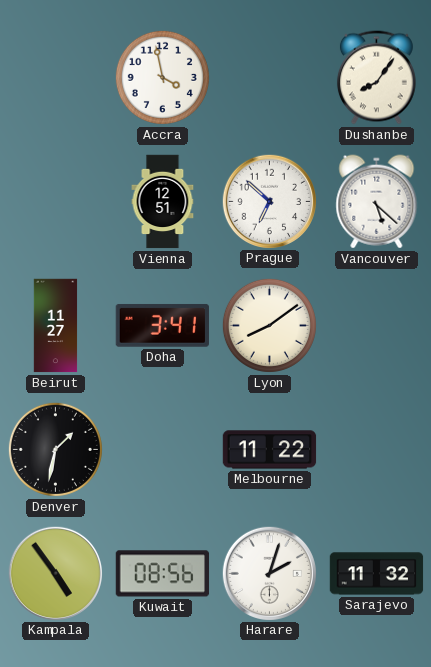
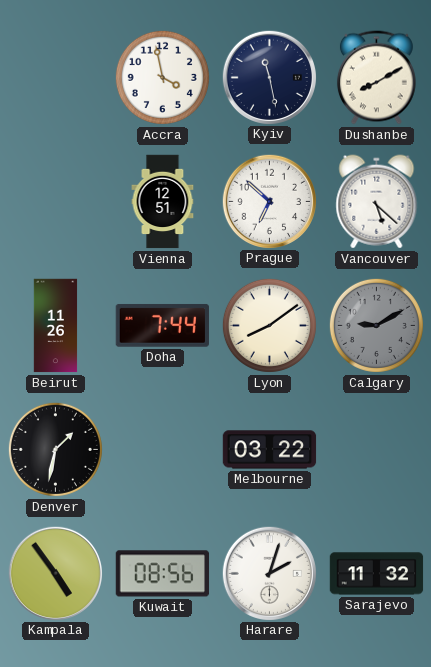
Kyiv: none -> 11:28
Dushanbe: 8:06 -> 8:10
Beirut: 11:27 -> 11:26
Doha: 3:41 -> 7:44
Calgary: none -> 9:10
Melbourne: 11:22 -> 03:22
